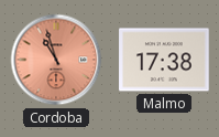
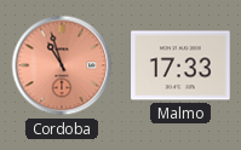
Malmo: 17:38 -> 17:33
